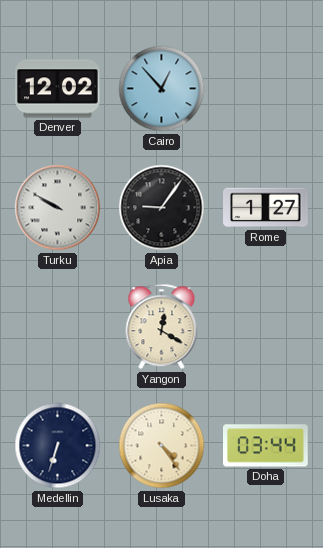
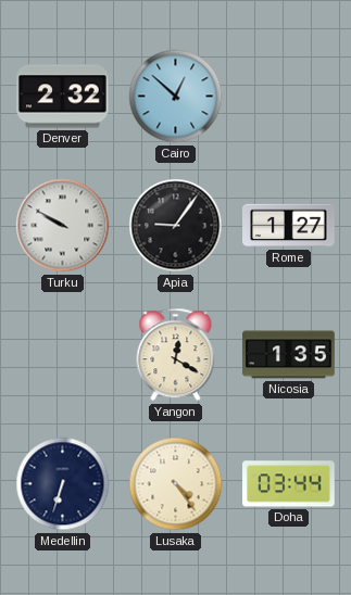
Denver: 12:02 -> 2:32
Cairo: 12:53 -> 12:52
Nicosia: none -> 1:35
